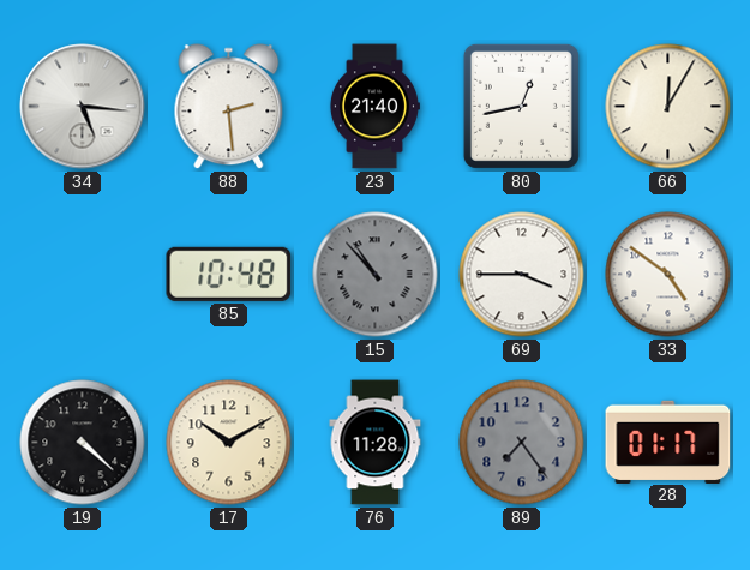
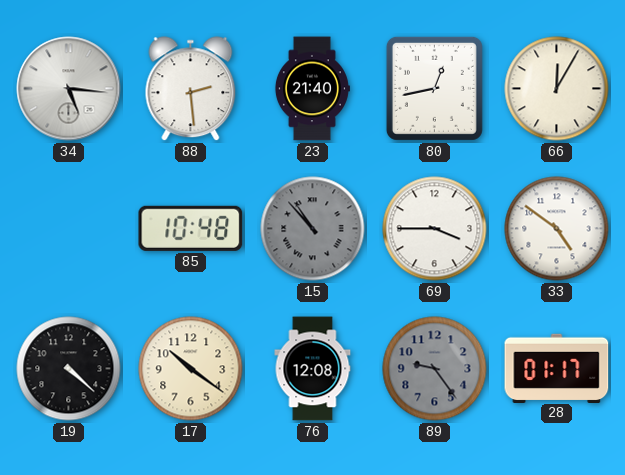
17: 10:10 -> 10:21
76: 11:28 -> 12:08
89: 7:24 -> 9:24
